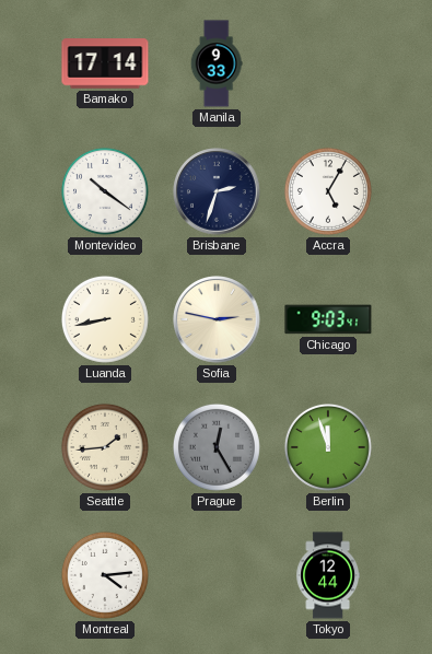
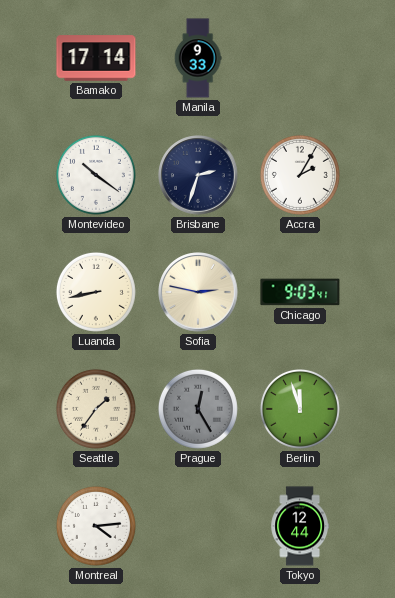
Accra: 5:05 -> 2:05
Seattle: 1:44 -> 1:36
